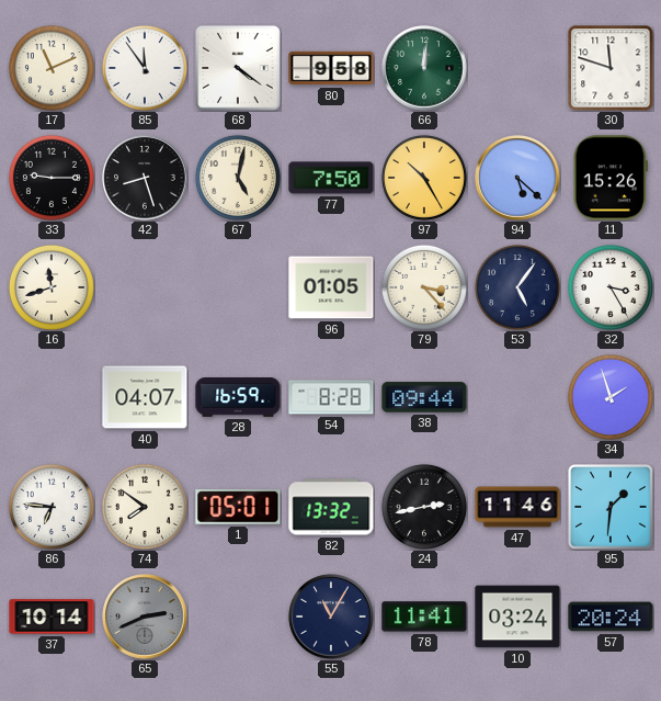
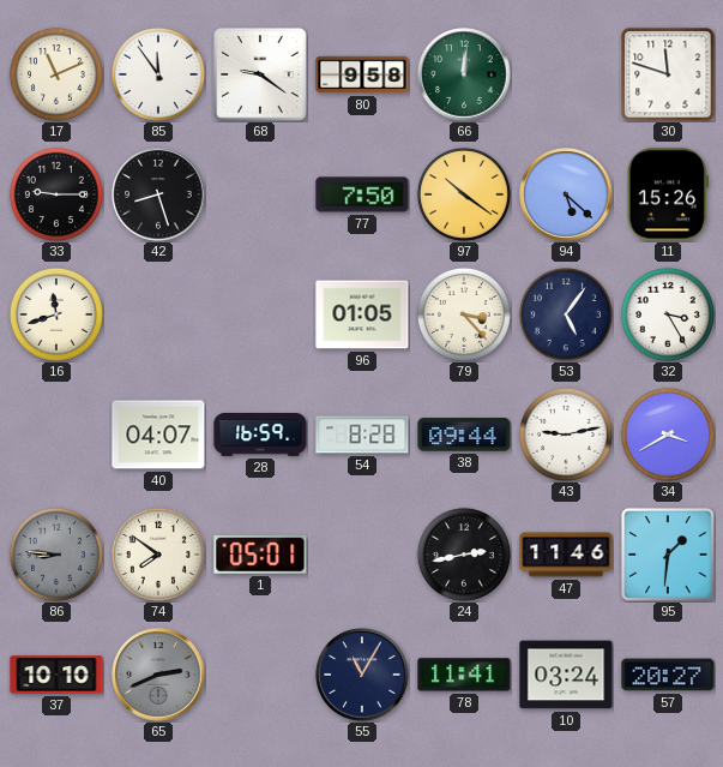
68: 4:21 -> 9:21
67: 5:02 -> none
97: 10:25 -> 10:21
43: none -> 9:13
34: 1:57 -> 3:40
86: 6:46 -> 8:46
86 dial: white -> grey
82: 13:32 -> none
37: 10:14 -> 10:10
57: 20:24 -> 20:27
